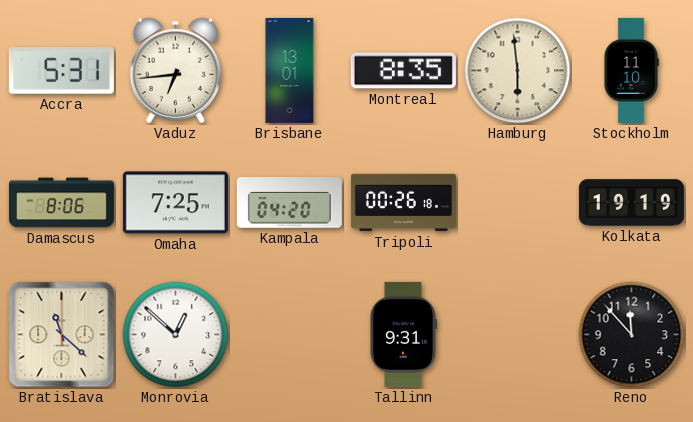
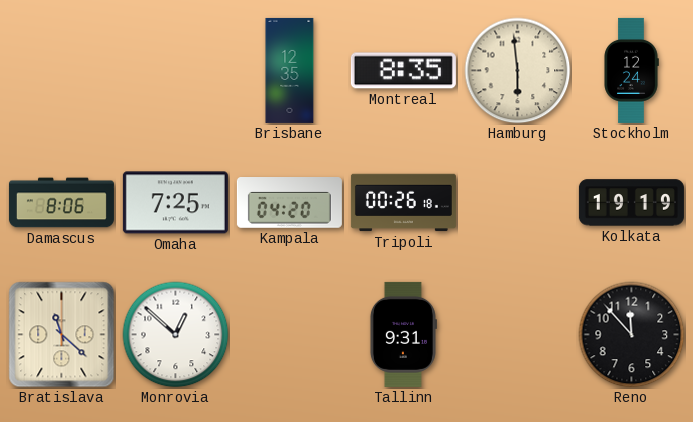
Accra: 5:31 -> none
Vaduz: 6:44 -> none
Brisbane: 13:01 -> 12:35
Stockholm: 11:10 -> 12:24
